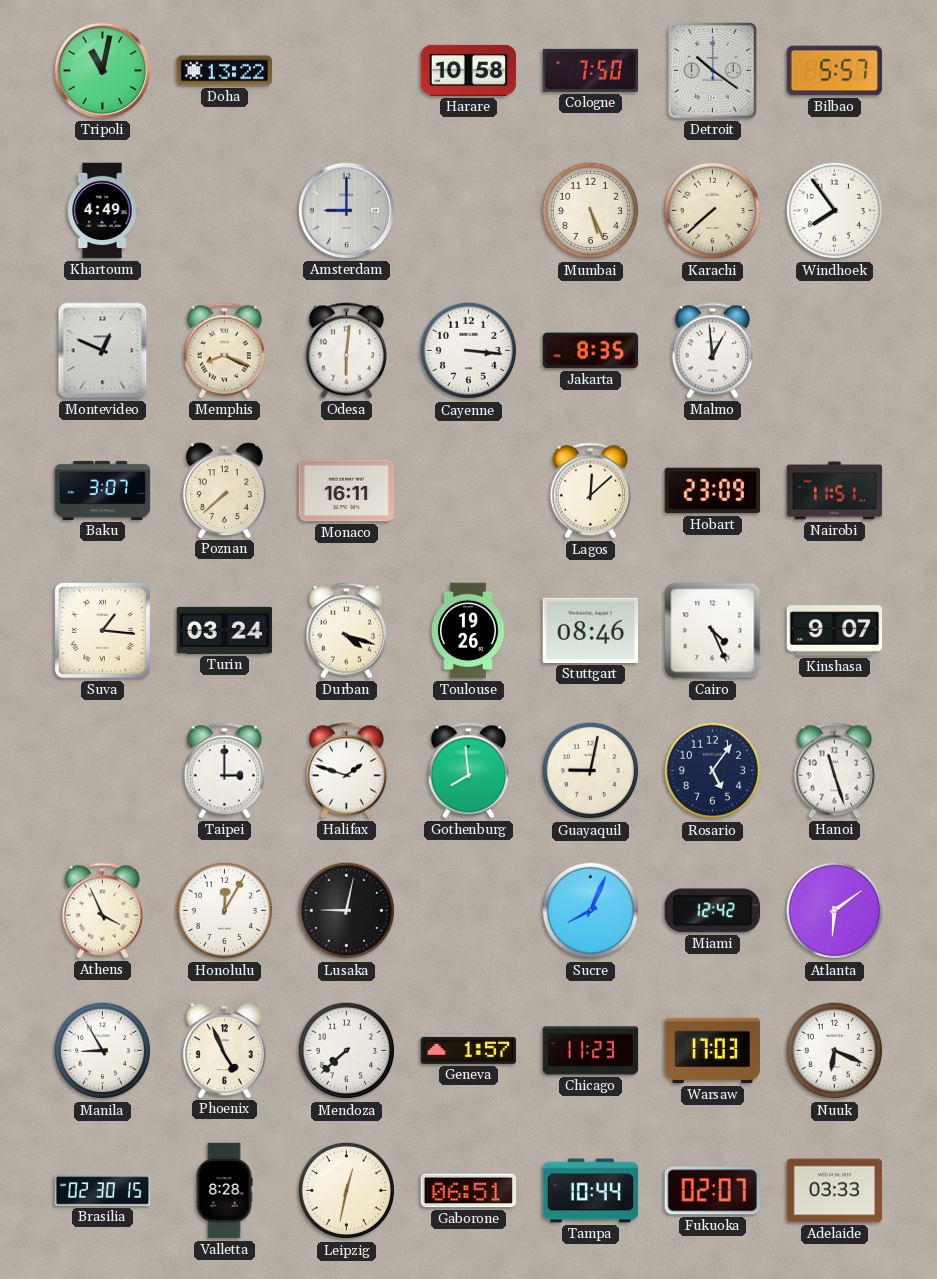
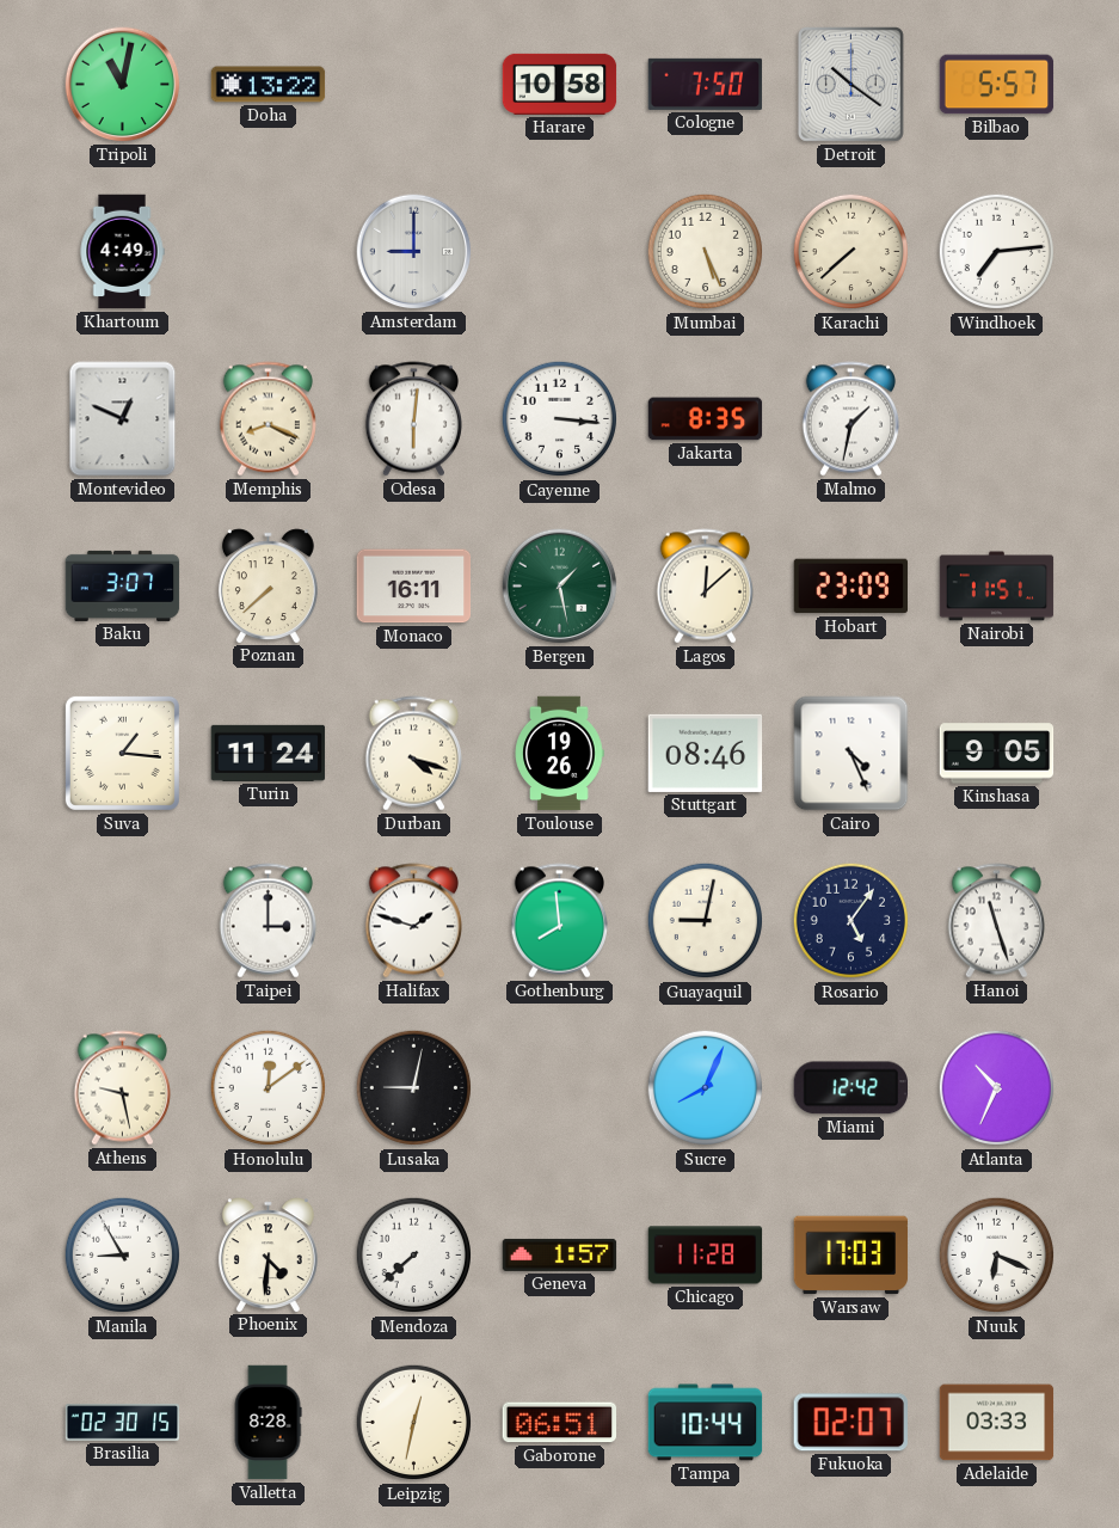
Windhoek: 7:54 -> 7:14
Malmo: 12:59 -> 1:32
Bergen: none -> 1:28
Turin: 03:24 -> 11:24
Kinshasa: 9:07 -> 9:05
Athens: 3:56 -> 9:28
Honolulu: 12:05 -> 12:09
Atlanta: 6:09 -> 10:34
Phoenix: 4:56 -> 4:31
Chicago: 11:23 -> 11:28
